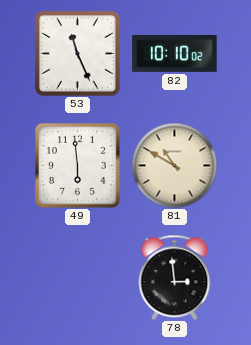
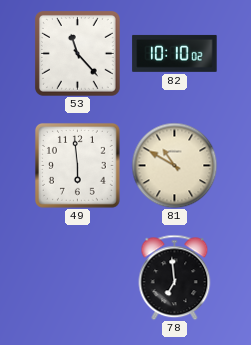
53: 11:26 -> 11:23
78: 2:59 -> 6:59
